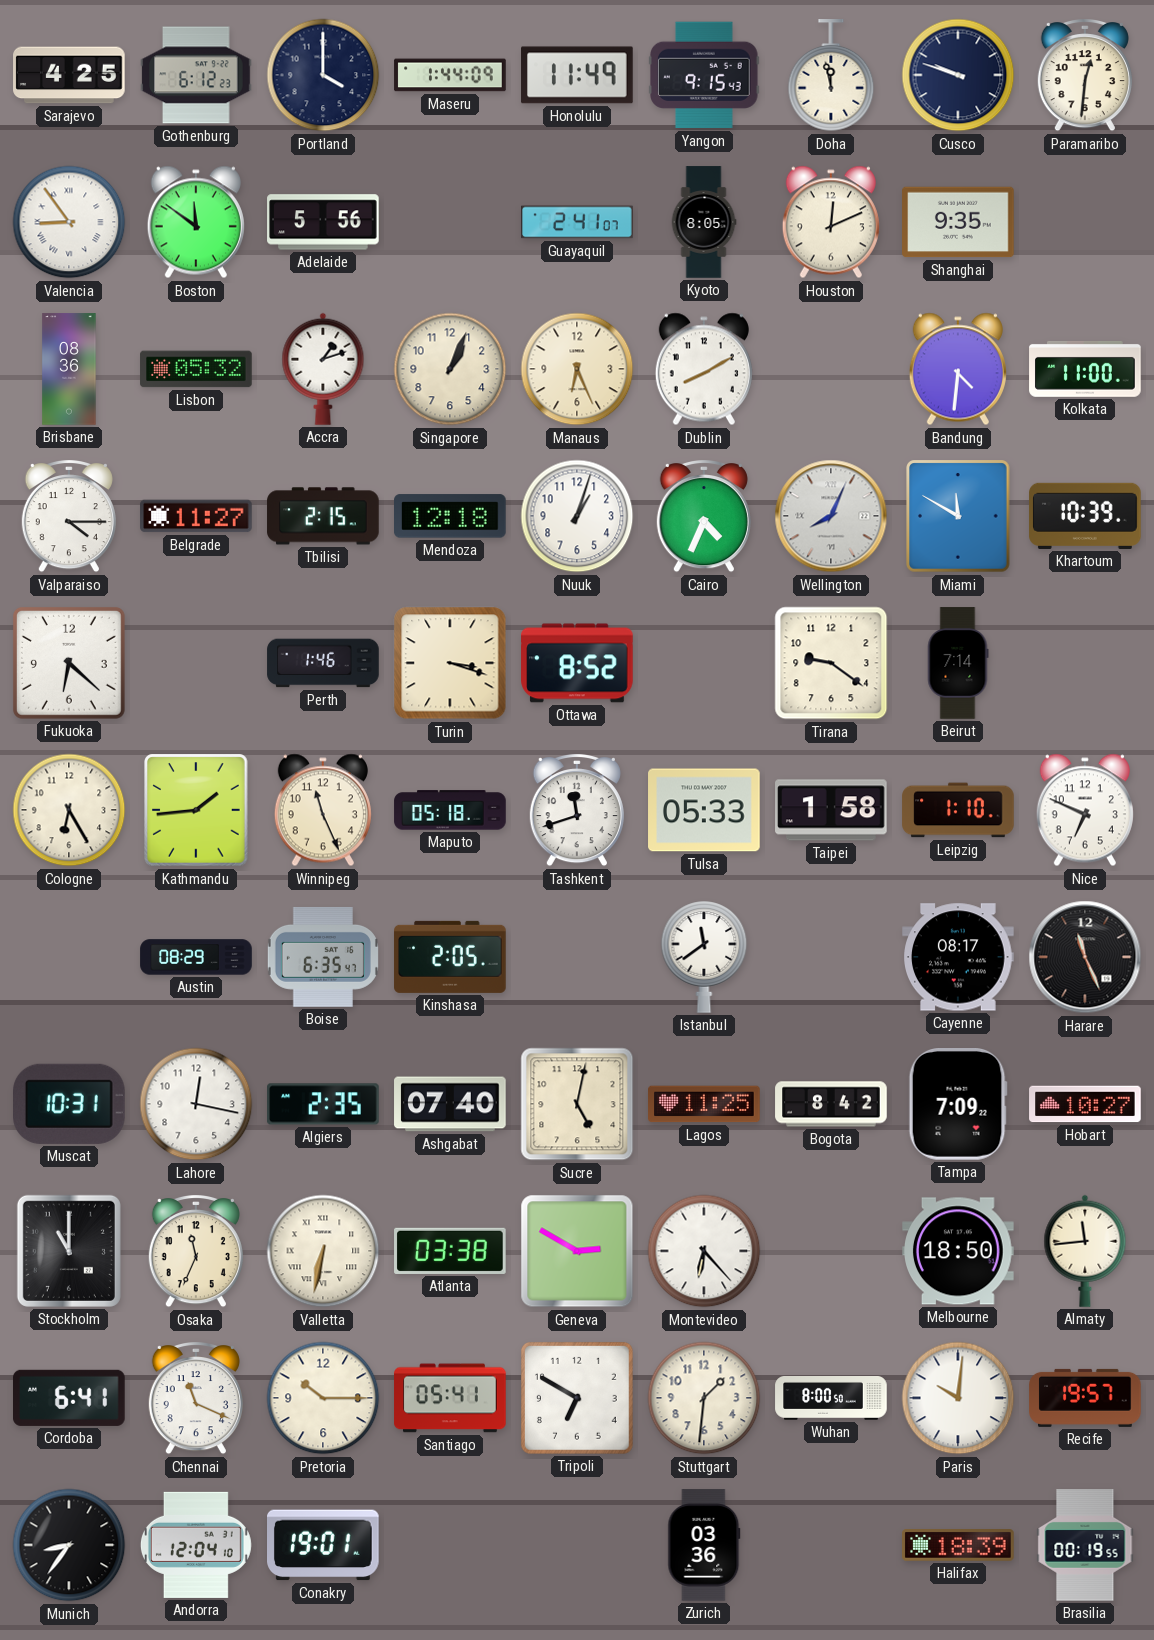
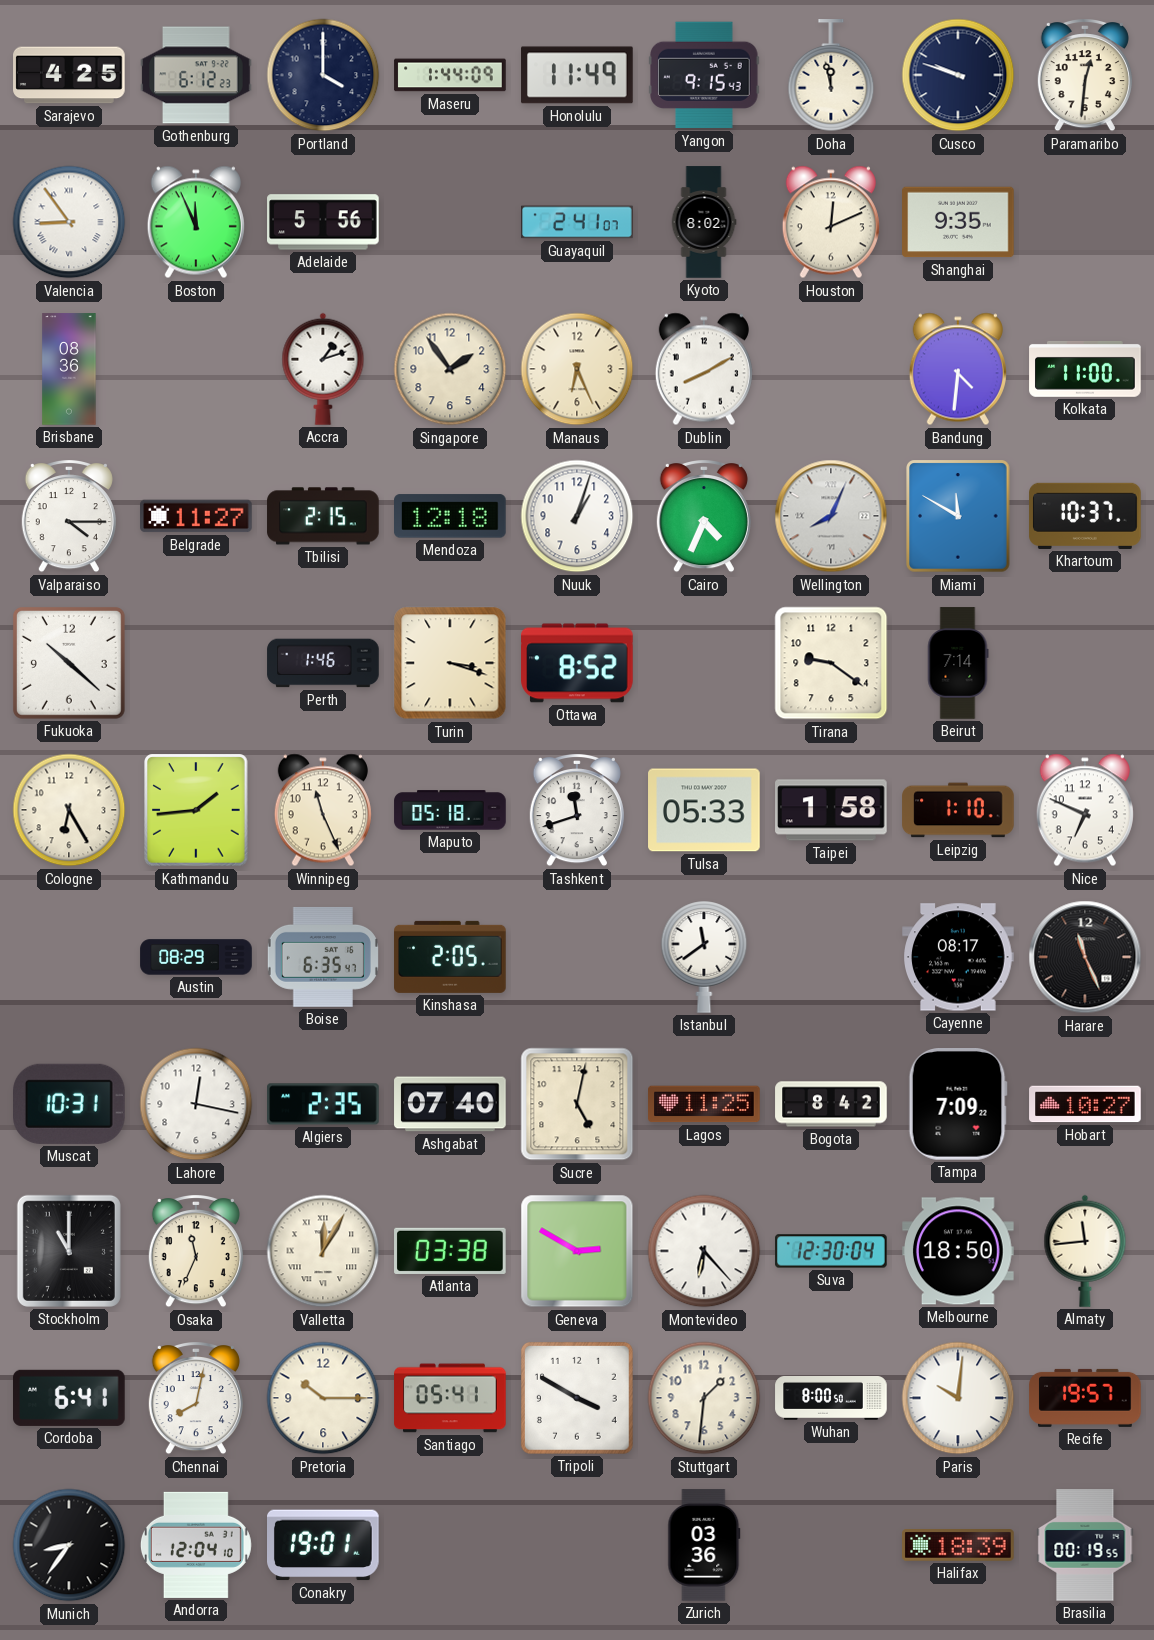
Boston: 11:51 -> 11:56
Kyoto: 8:05 -> 8:02
Lisbon: 05:32 -> none
Singapore: 1:04 -> 1:54
Khartoum: 10:39 -> 10:37
Fukuoka: 6:22 -> 10:22
Valletta: 6:32 -> 12:05
Suva: none -> 12:30
Chennai: 11:19 -> 8:02
Tripoli: 6:50 -> 3:50
